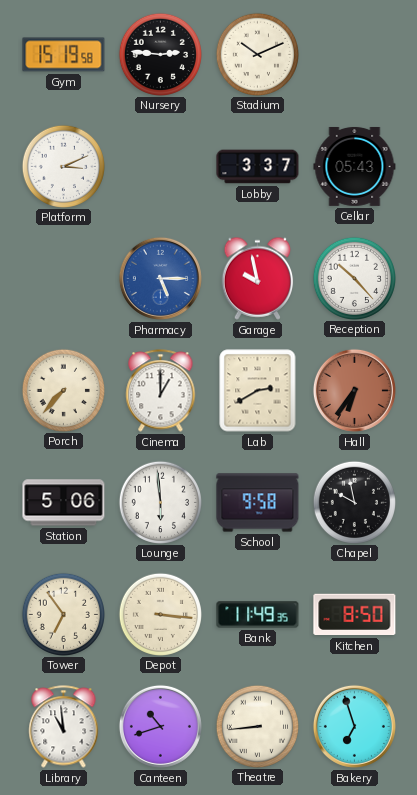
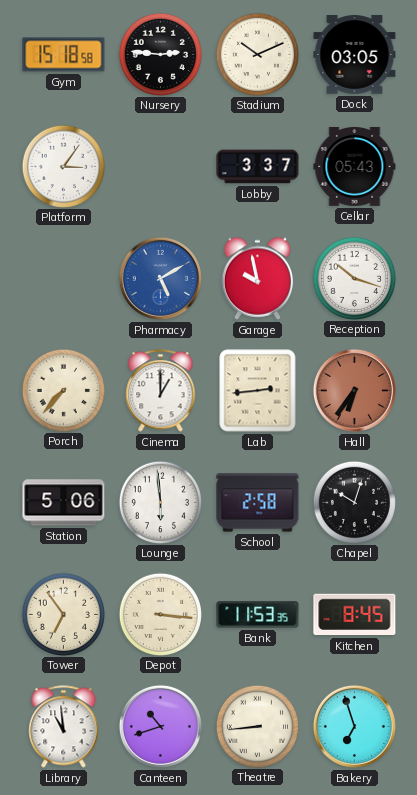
Gym: 15:19 -> 15:18
Dock: none -> 03:05
Platform: 3:11 -> 3:06
Pharmacy: 5:15 -> 5:10
Reception: 10:23 -> 10:18
Lab: 2:40 -> 2:44
School: 9:58 -> 2:58
Chapel: 9:58 -> 10:03
Bank: 11:49 -> 11:53
Kitchen: 8:50 -> 8:45
